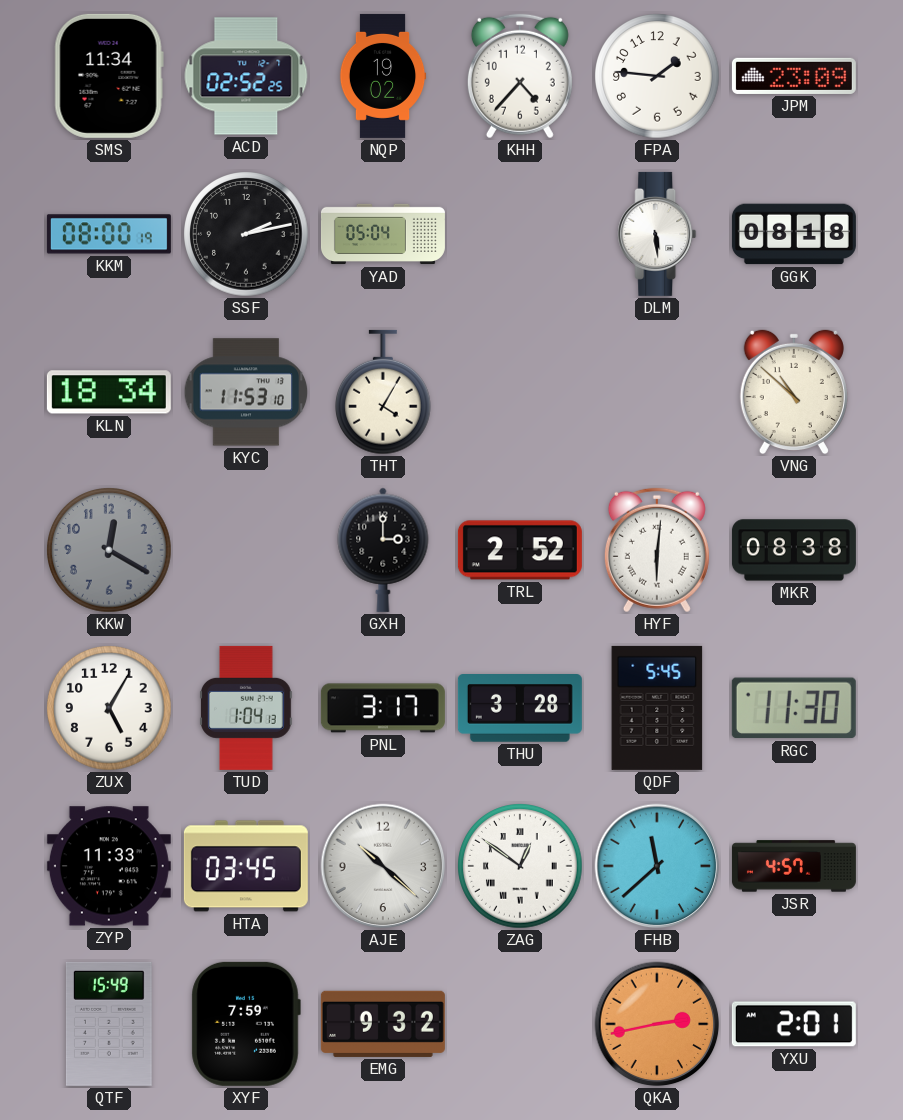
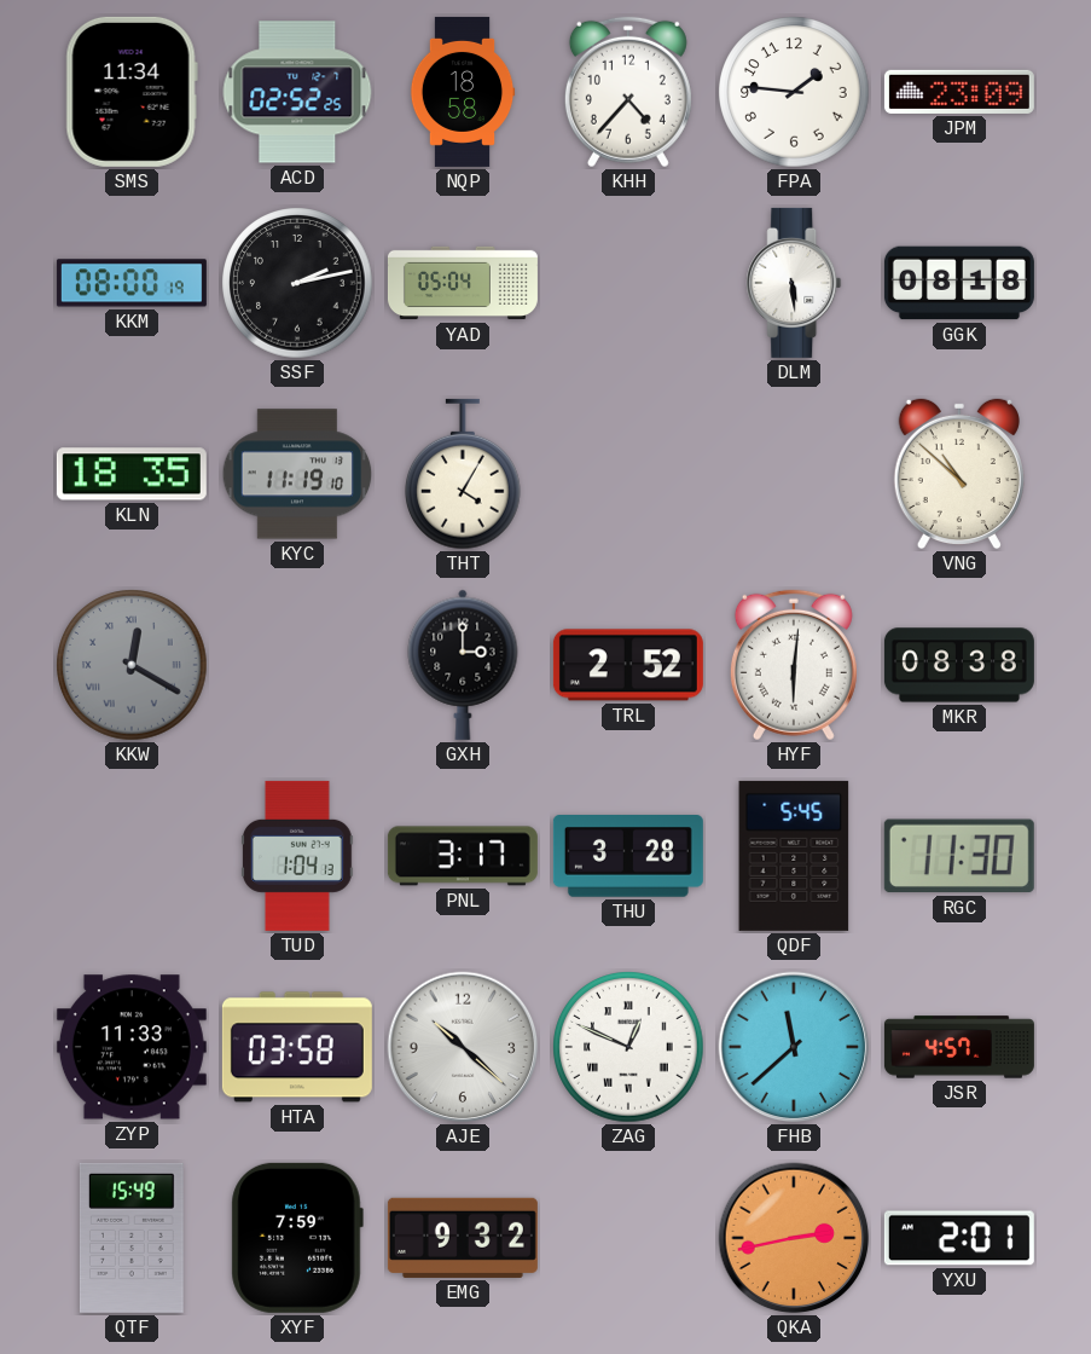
NQP: 19:02 -> 18:58
KLN: 18:34 -> 18:35
KYC: 11:53 -> 11:19
KKW numerals: Arabic -> Roman
ZUX: 5:05 -> none
HTA: 03:45 -> 03:58
ZAG: 12:51 -> 12:49
